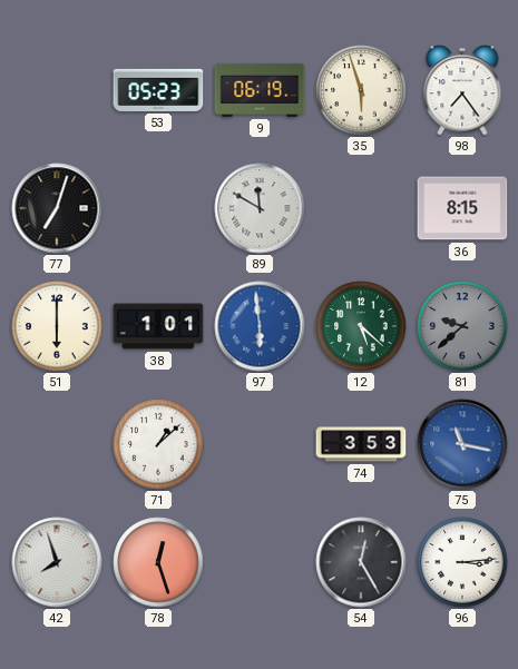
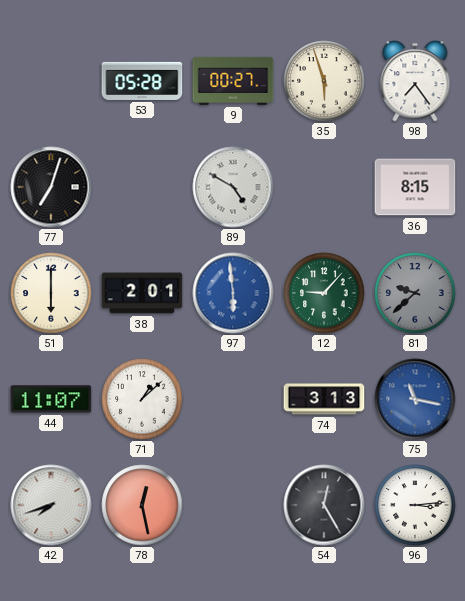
53: 05:23 -> 05:28
9: 06:19 -> 00:27
89: 11:50 -> 4:50
38: 1:01 -> 2:01
12: 5:22 -> 9:07
44: none -> 11:07
74: 3:53 -> 3:13
42: 7:57 -> 7:42
78: 12:27 -> 12:28
